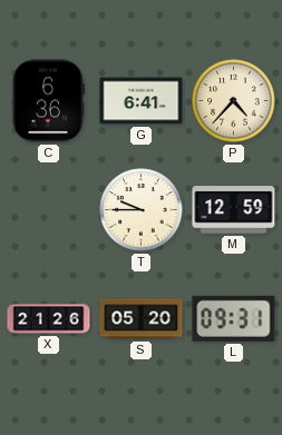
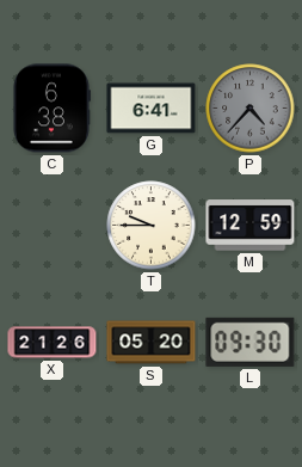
C: 6:36 -> 6:38
P dial: cream -> grey
L: 09:31 -> 09:30
